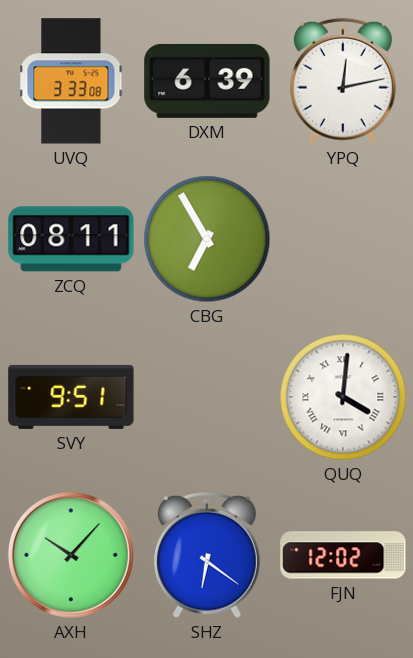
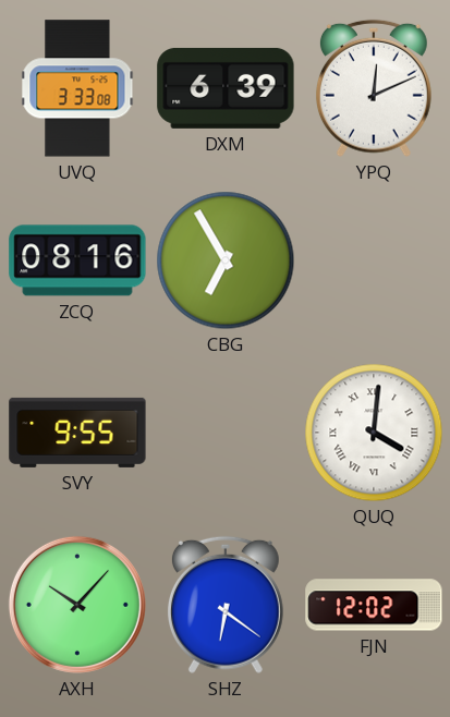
YPQ: 12:13 -> 12:11
ZCQ: 08:11 -> 08:16
SVY: 9:51 -> 9:55
